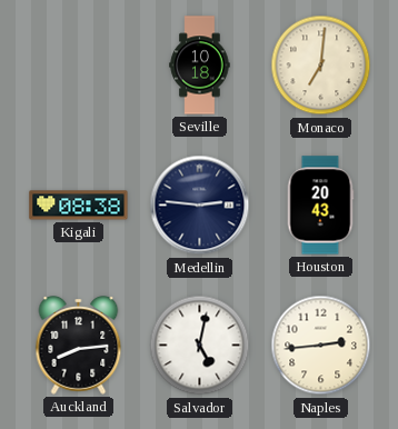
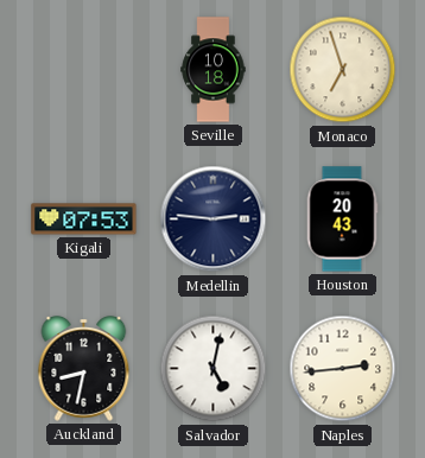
Monaco: 7:01 -> 6:57
Kigali: 08:38 -> 07:53
Auckland: 8:14 -> 8:32
